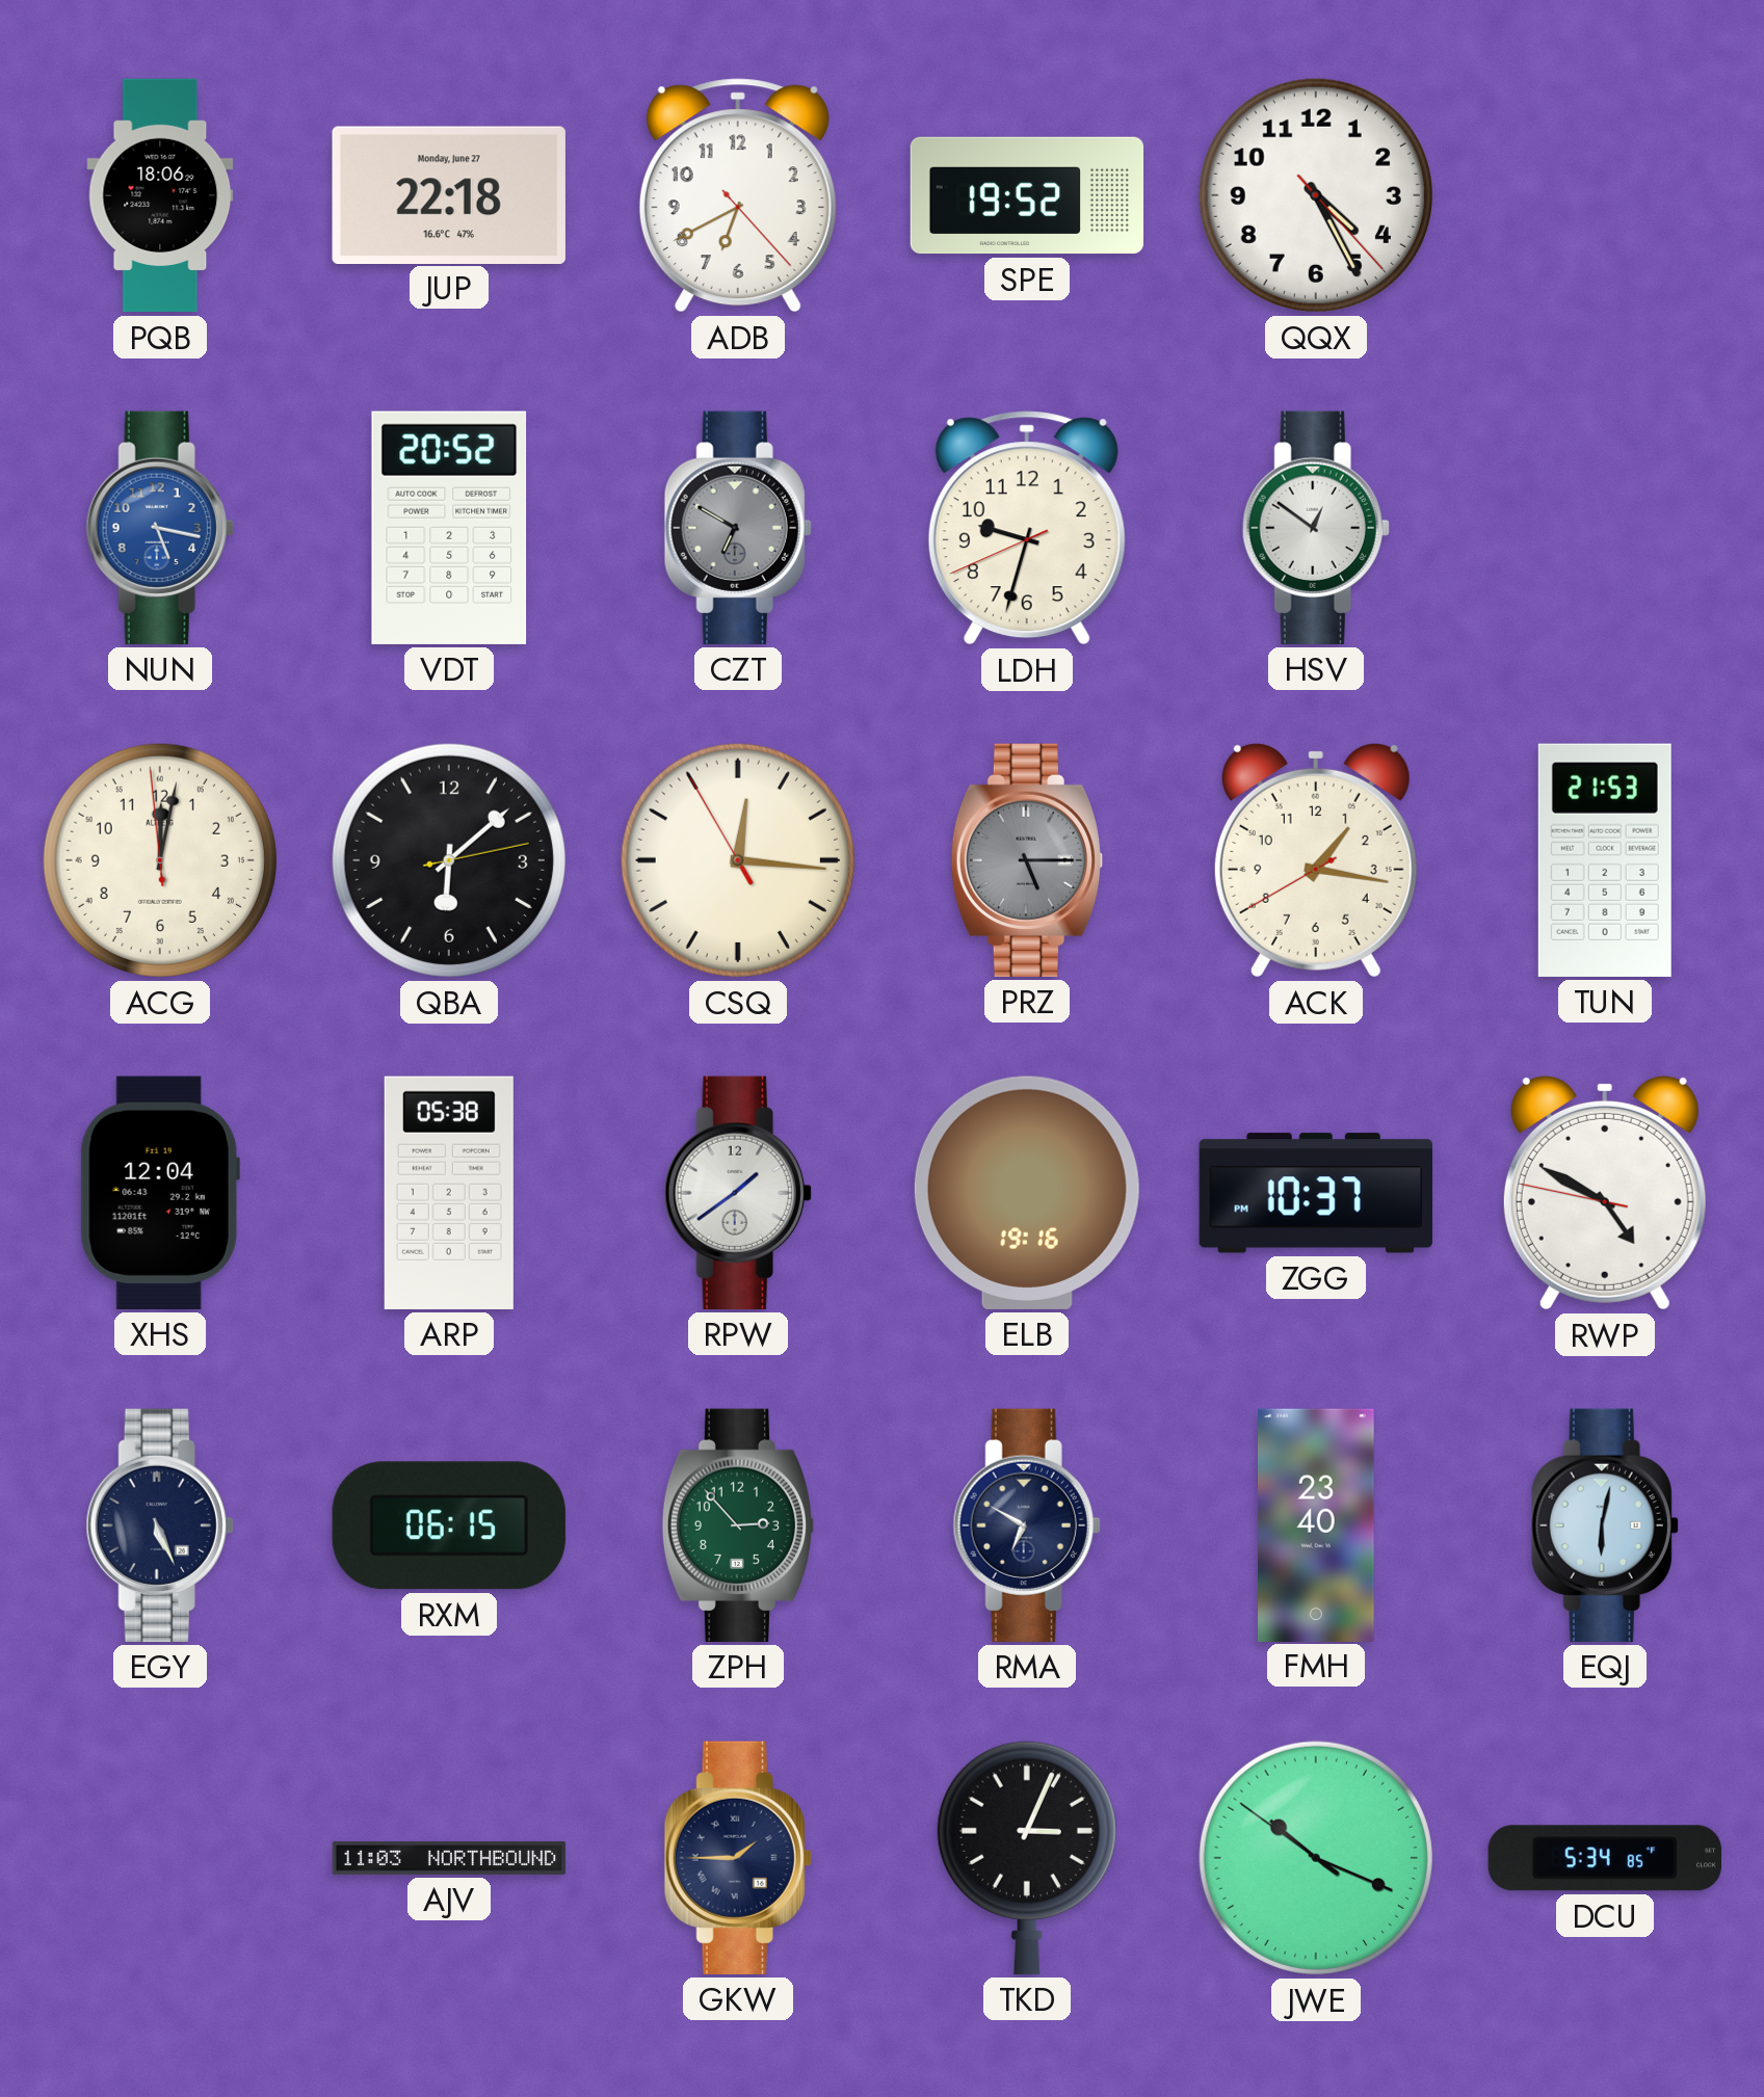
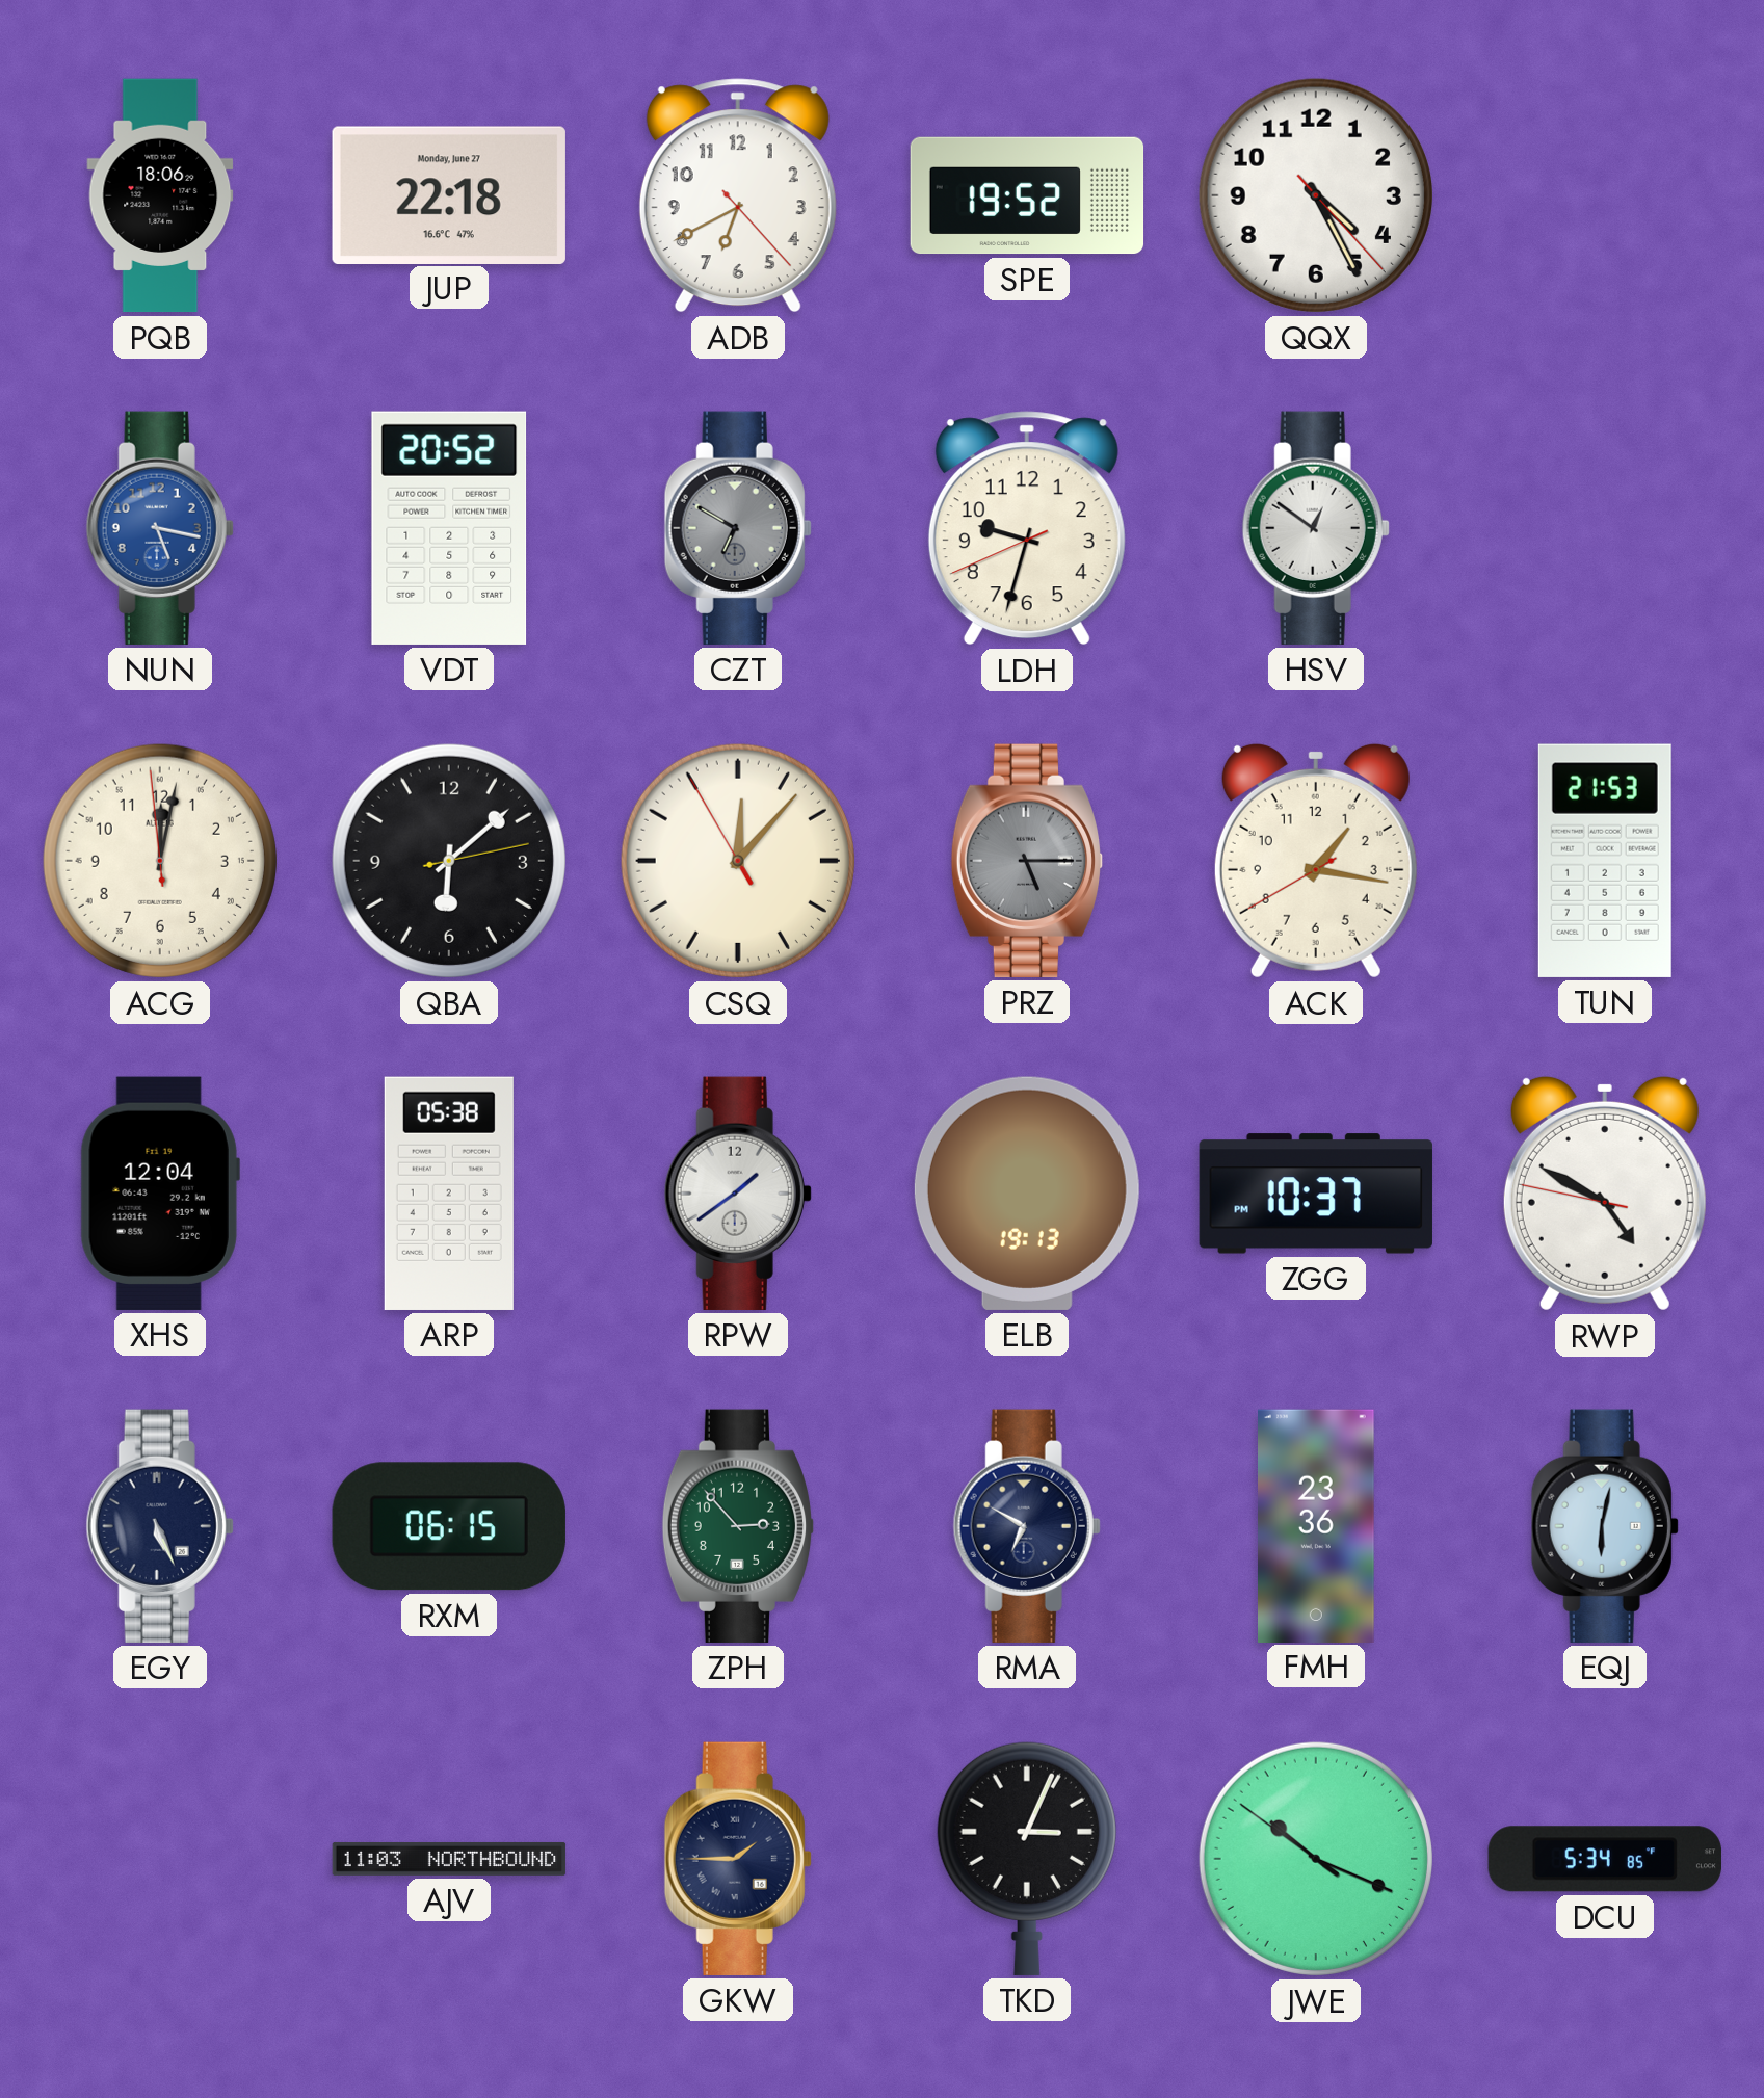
CSQ: 12:15 -> 12:06
ELB: 19:16 -> 19:13
FMH: 23:40 -> 23:36
